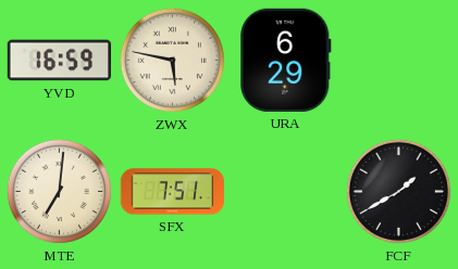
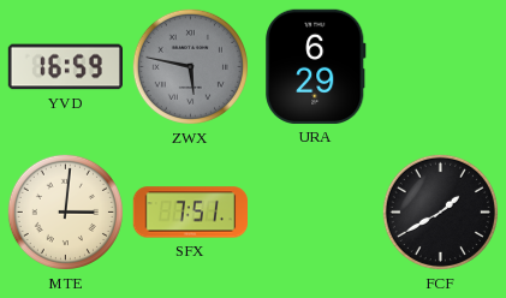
ZWX dial: cream -> grey
MTE: 7:01 -> 3:01
